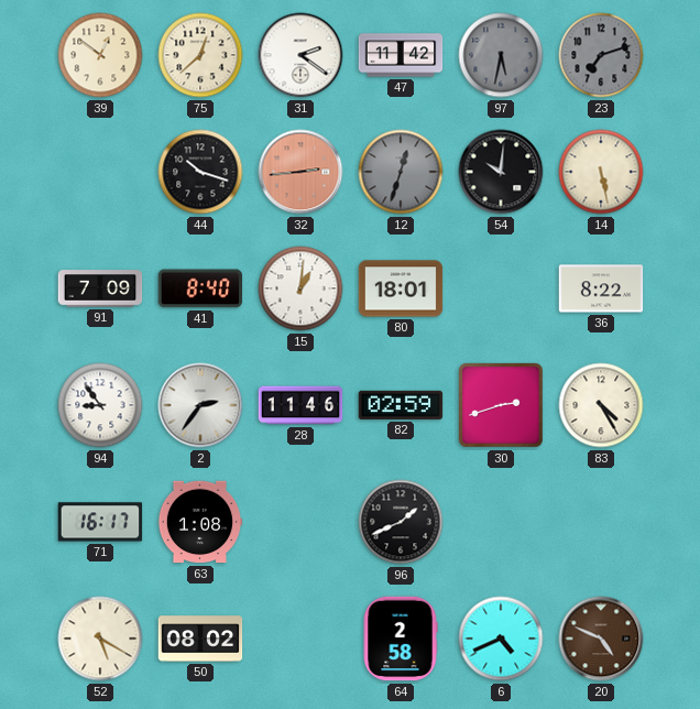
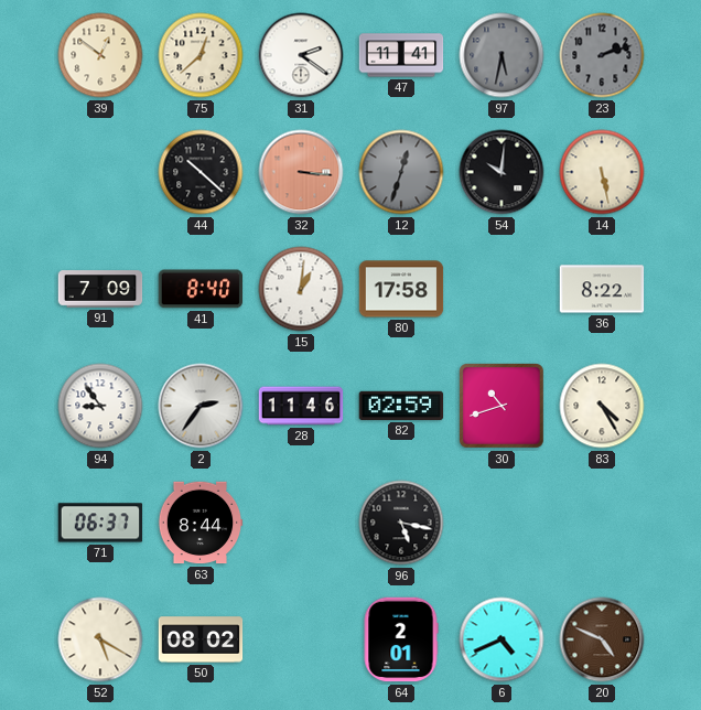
47: 11:42 -> 11:41
23: 7:12 -> 2:12
44: 10:18 -> 10:22
32: 2:44 -> 3:16
80: 18:01 -> 17:58
30: 2:42 -> 10:42
71: 16:17 -> 06:37
63: 1:08 -> 8:44
96: 1:41 -> 5:17
64: 2:58 -> 2:01
